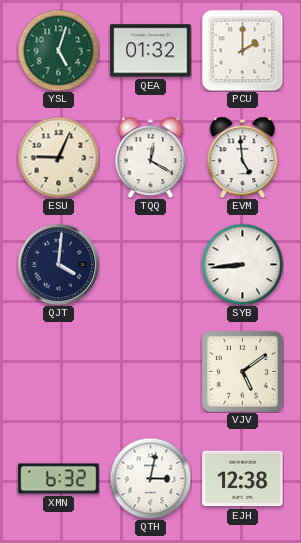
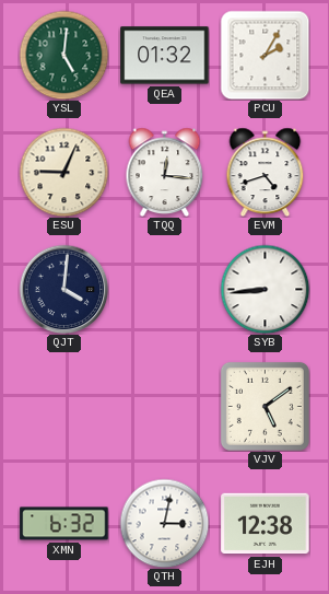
YSL: 5:03 -> 5:01
PCU: 2:00 -> 2:05
TQQ: 12:20 -> 12:16
EVM: 4:59 -> 4:42
